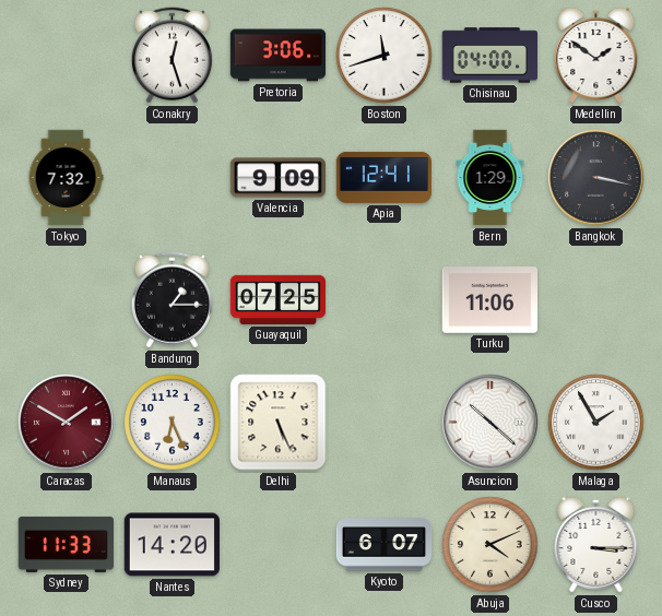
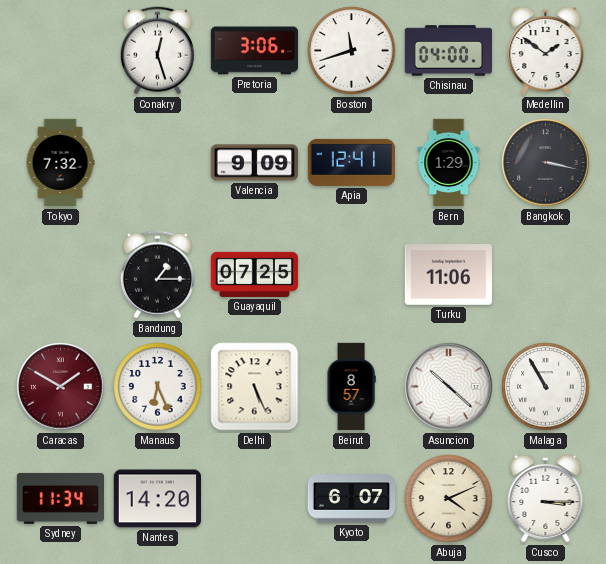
Beirut: none -> 8:57
Malaga: 1:55 -> 10:55
Sydney: 11:33 -> 11:34
